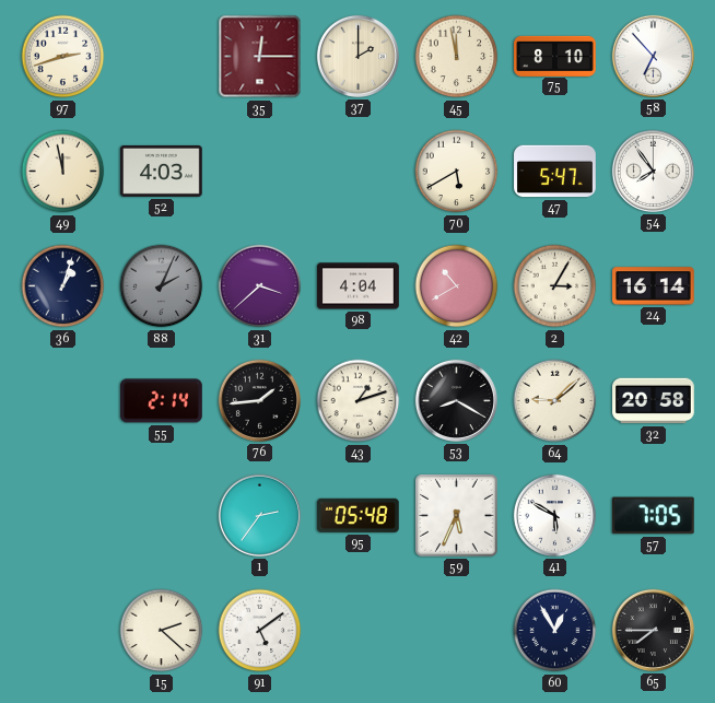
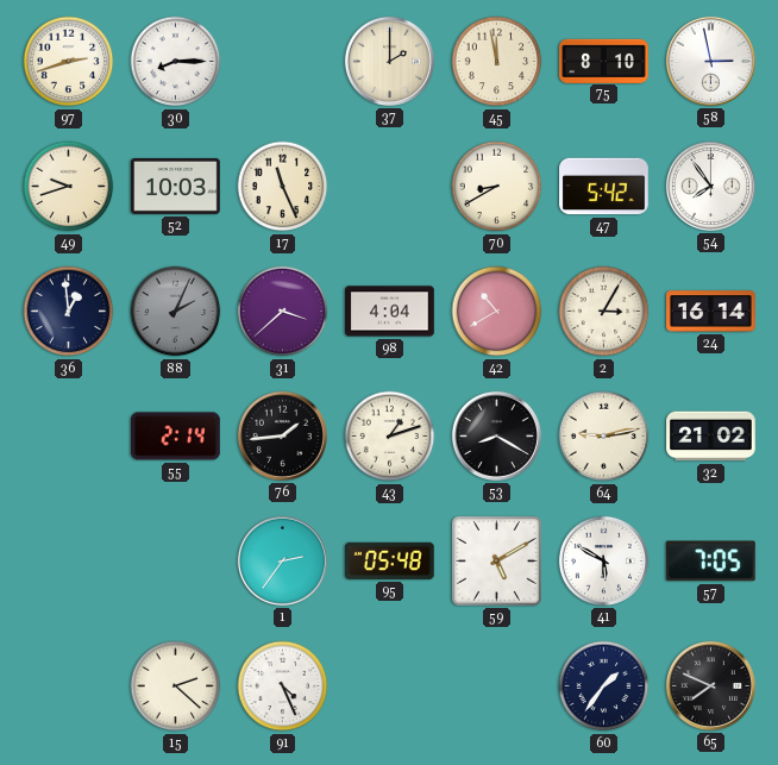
30: none -> 8:15
35: 12:15 -> none
58: 6:53 -> 2:58
49: 11:58 -> 9:42
52: 4:03 -> 10:03
17: none -> 11:26
70: 5:40 -> 8:40
47: 5:47 -> 5:42
36: 1:03 -> 12:59
64: 9:08 -> 9:13
32: 20:58 -> 21:02
59: 5:34 -> 5:10
91: 5:09 -> 4:26
60: 12:55 -> 1:36
65: 7:45 -> 7:49
